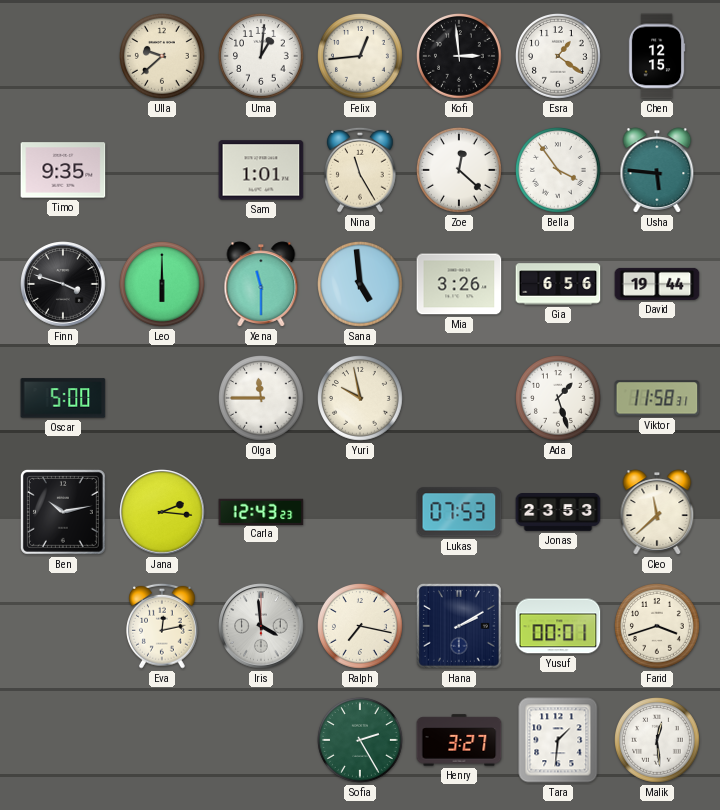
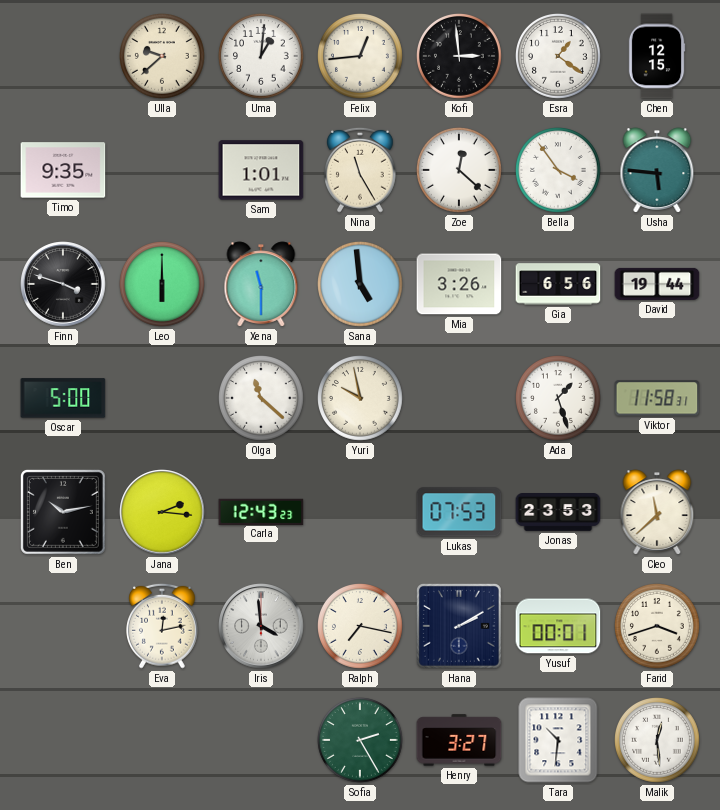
Olga: 11:45 -> 11:22
Tara: 1:31 -> 10:31
